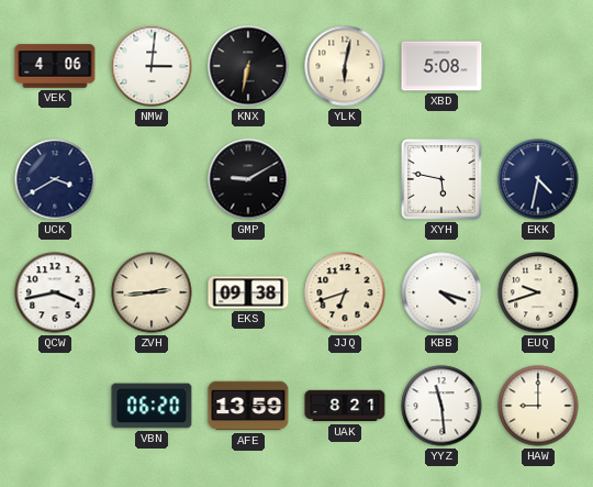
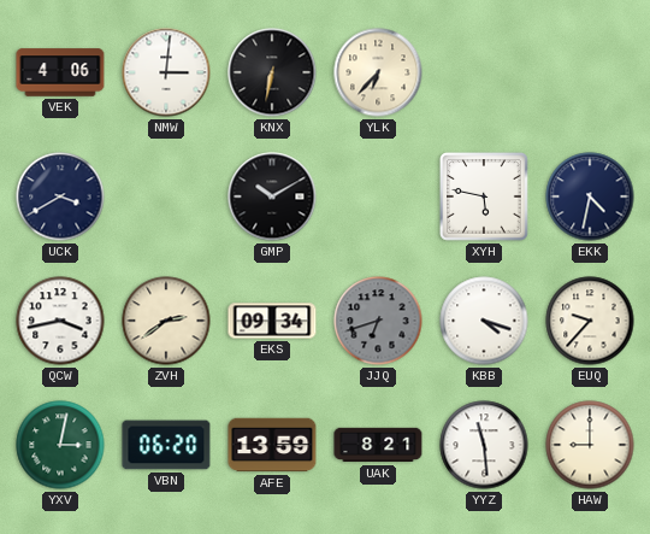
YLK: 6:02 -> 6:37
XBD: 5:08 -> none
GMP: 9:10 -> 10:10
ZVH: 2:44 -> 2:39
EKS: 09:38 -> 09:34
JJQ dial: cream -> grey
EUQ: 9:42 -> 9:37
YXV: none -> 3:02
